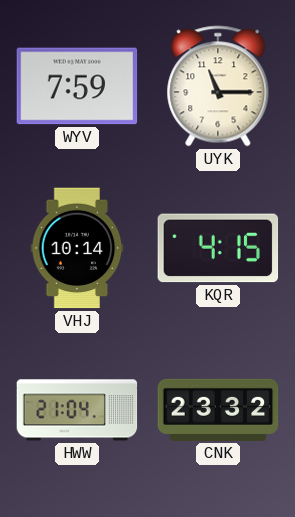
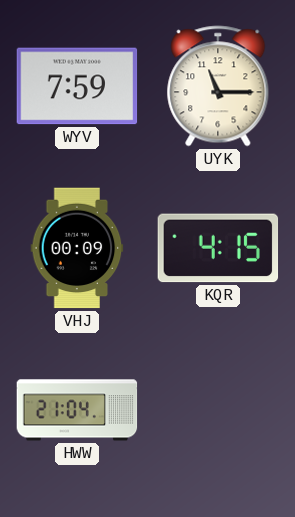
VHJ: 10:14 -> 00:09
CNK: 23:32 -> none
